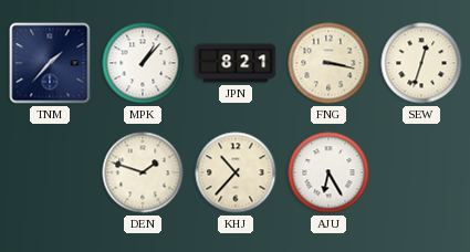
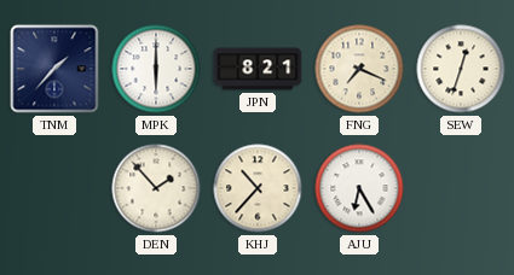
MPK: 1:07 -> 6:00
FNG: 3:17 -> 7:19
DEN: 1:48 -> 1:53
